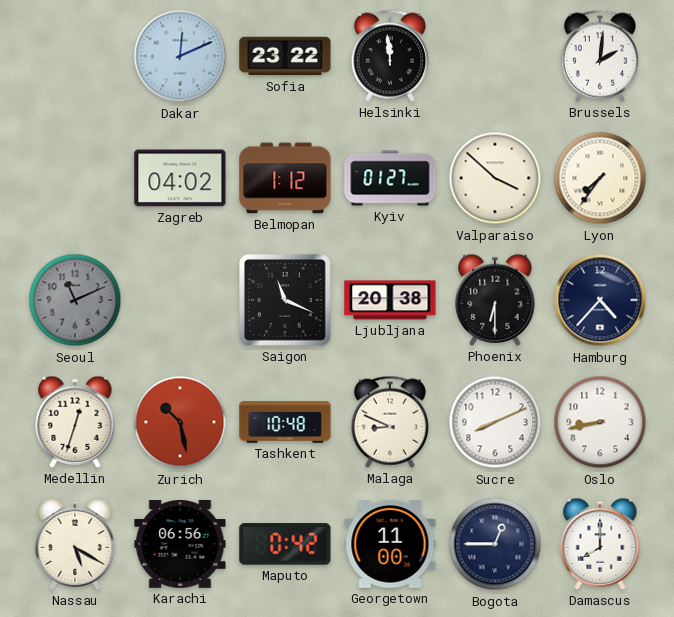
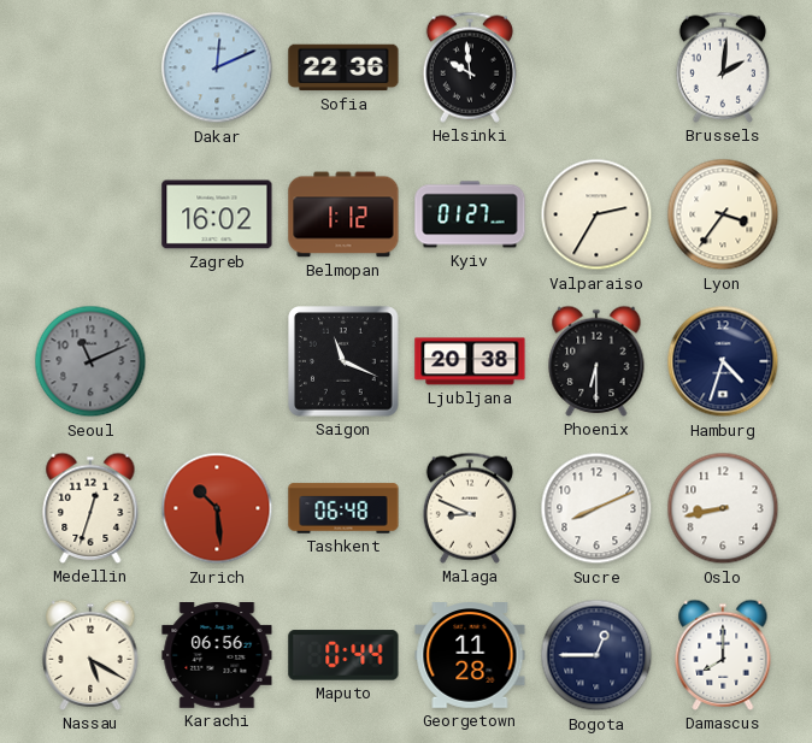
Sofia: 23:22 -> 22:36
Helsinki: 11:59 -> 9:59
Zagreb: 04:02 -> 16:02
Valparaiso: 3:52 -> 2:35
Lyon: 7:36 -> 3:36
Hamburg: 4:37 -> 4:33
Zurich: 10:28 -> 10:29
Tashkent: 10:48 -> 06:48
Maputo: 0:42 -> 0:44
Georgetown: 11:00 -> 11:28
